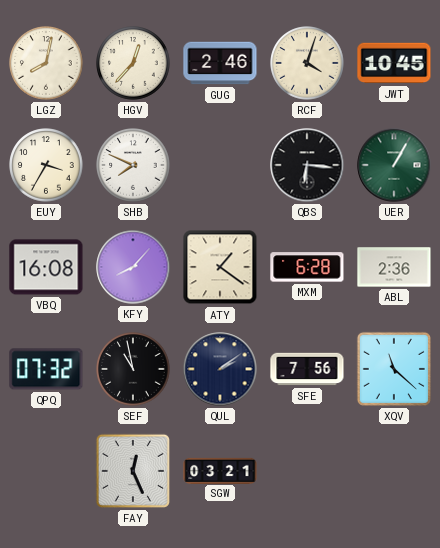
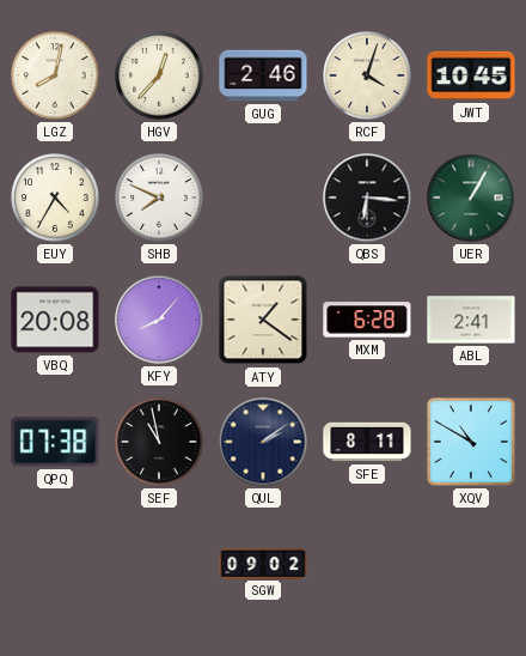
EUY: 3:35 -> 4:35
VBQ: 16:08 -> 20:08
ABL: 2:36 -> 2:41
QPQ: 07:32 -> 07:38
SFE: 7:56 -> 8:11
XQV: 11:22 -> 10:50
FAY: 12:26 -> none
SGW: 03:21 -> 09:02
